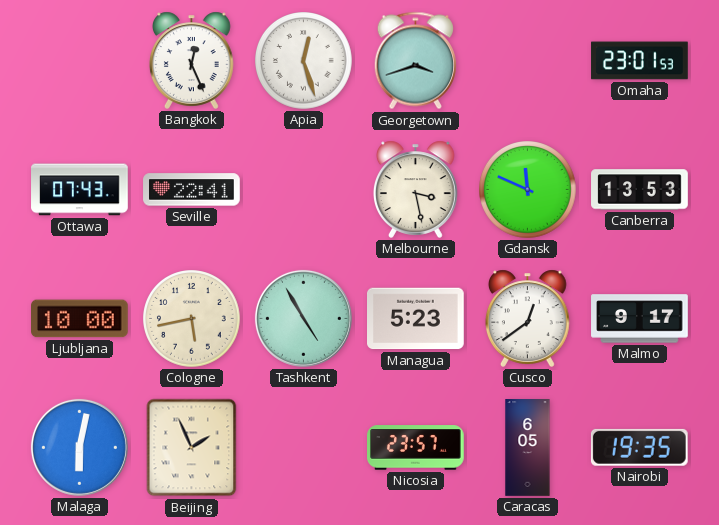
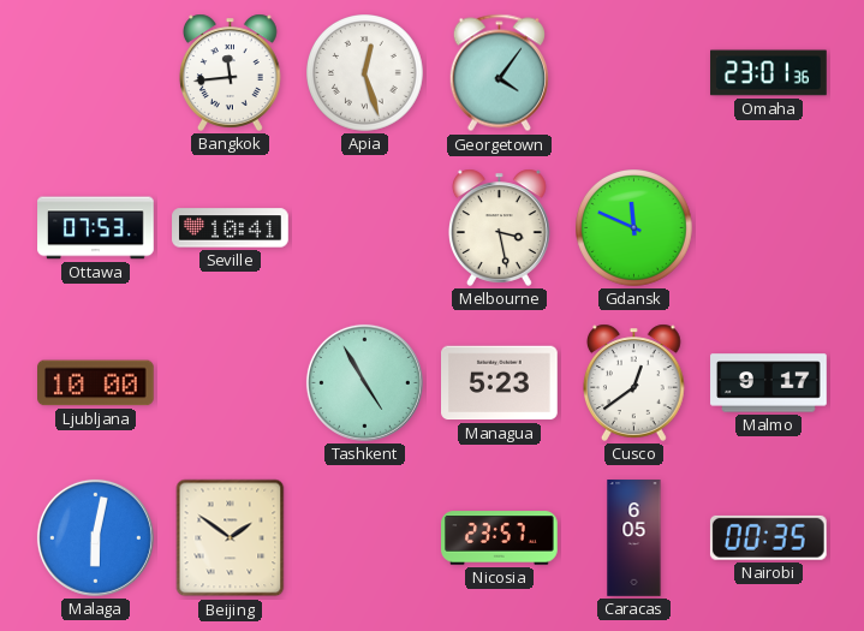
Bangkok: 12:26 -> 11:44
Georgetown: 3:42 -> 4:06
Omaha: 23:01:53 -> 23:01:36
Ottawa: 07:43 -> 07:53
Seville: 22:41 -> 10:41
Canberra: 13:53 -> none
Cologne: 5:43 -> none
Beijing: 1:56 -> 1:51
Nairobi: 19:35 -> 00:35
